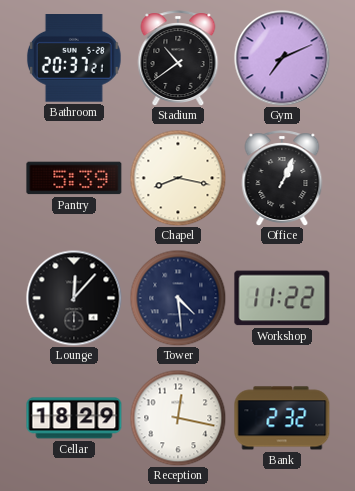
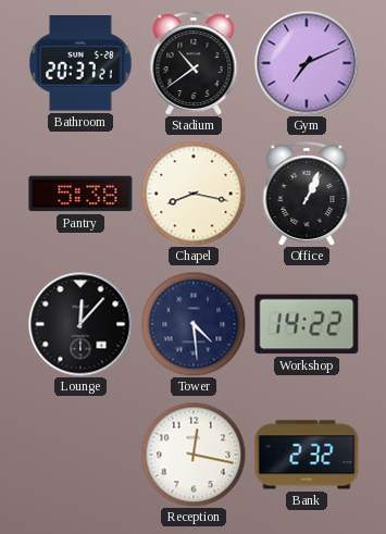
Pantry: 5:39 -> 5:38
Workshop: 11:22 -> 14:22
Cellar: 18:29 -> none
